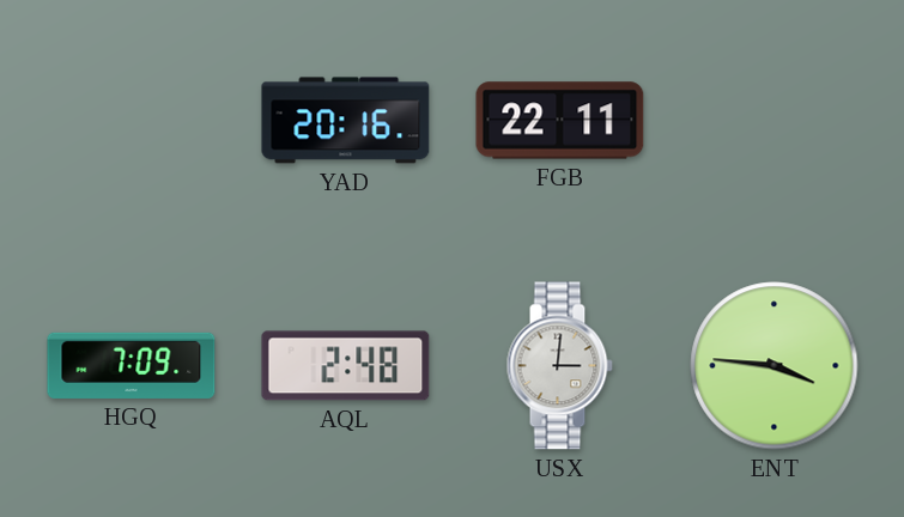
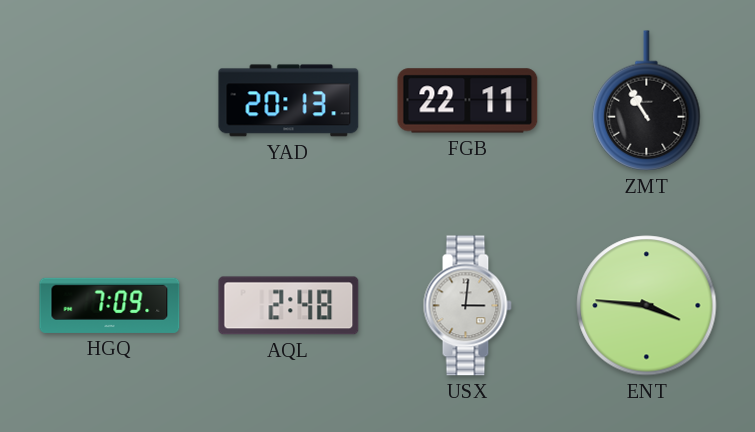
YAD: 20:16 -> 20:13
ZMT: none -> 10:55
